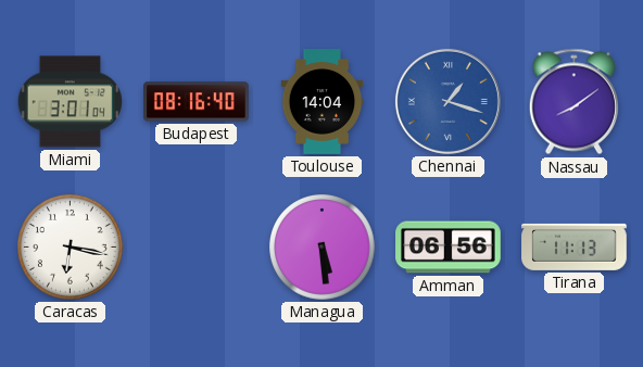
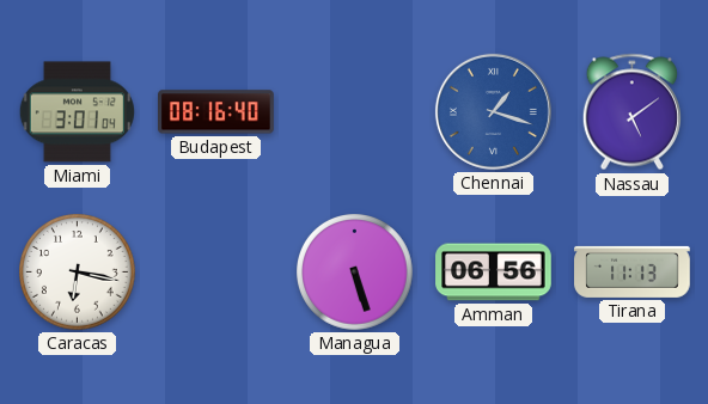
Toulouse: 14:04 -> none
Nassau: 8:09 -> 5:09
Managua: 5:29 -> 5:27
